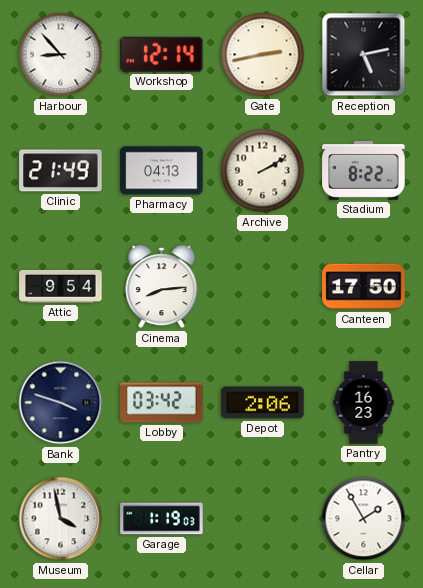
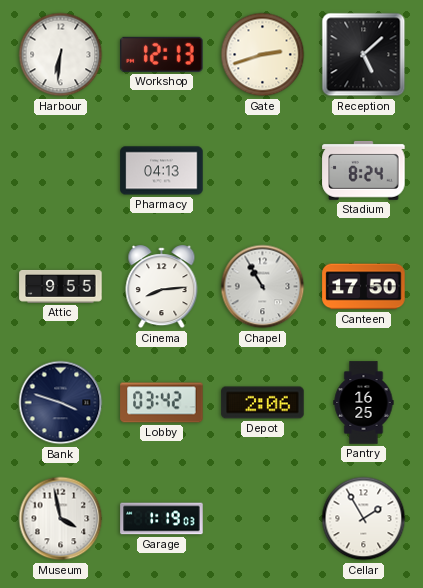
Harbour: 8:53 -> 6:31
Workshop: 12:14 -> 12:13
Gate: 2:43 -> 2:42
Reception: 5:13 -> 5:08
Clinic: 21:49 -> none
Archive: 2:10 -> none
Stadium: 8:22 -> 8:24
Attic: 9:54 -> 9:55
Chapel: none -> 10:55
Pantry: 16:23 -> 16:25
